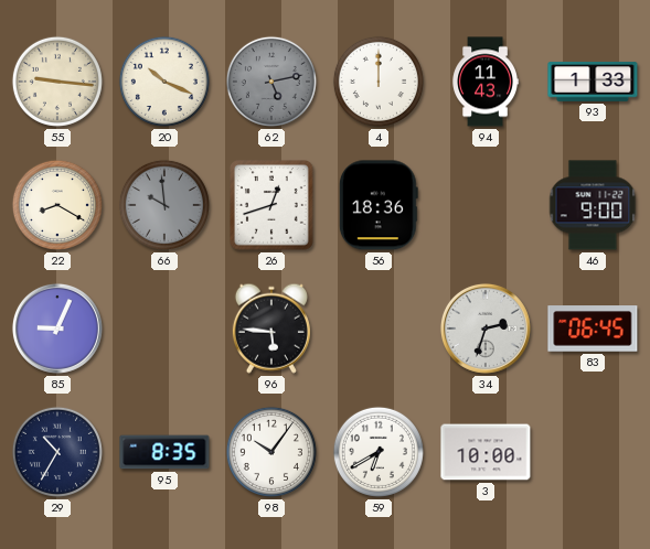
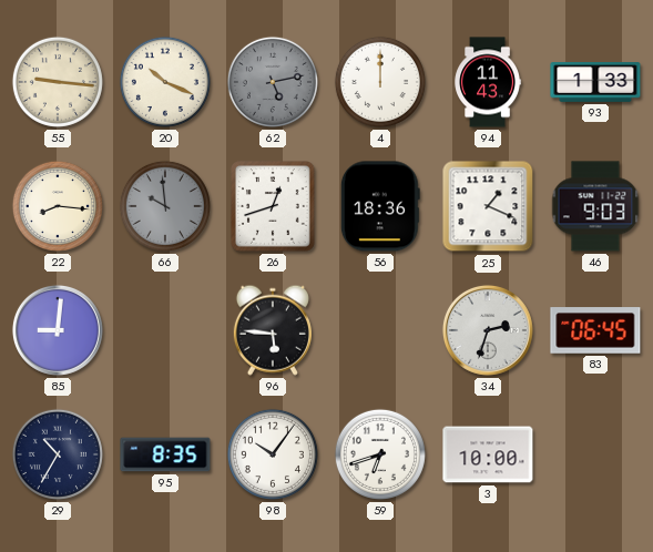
22: 8:20 -> 8:16
25: none -> 1:19
46: 9:00 -> 9:03
85: 9:04 -> 9:01
59: 6:40 -> 6:42
